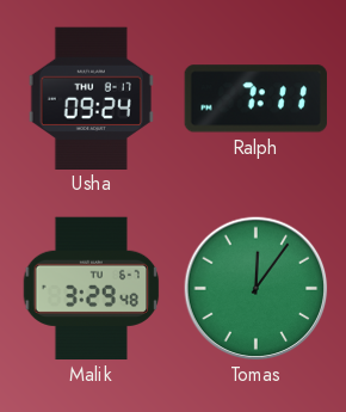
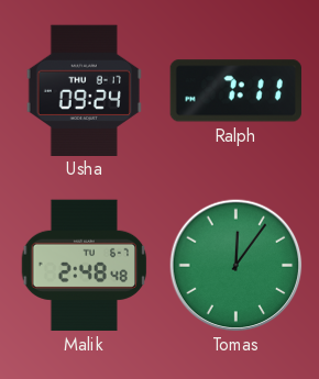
Malik: 3:29 -> 2:48
